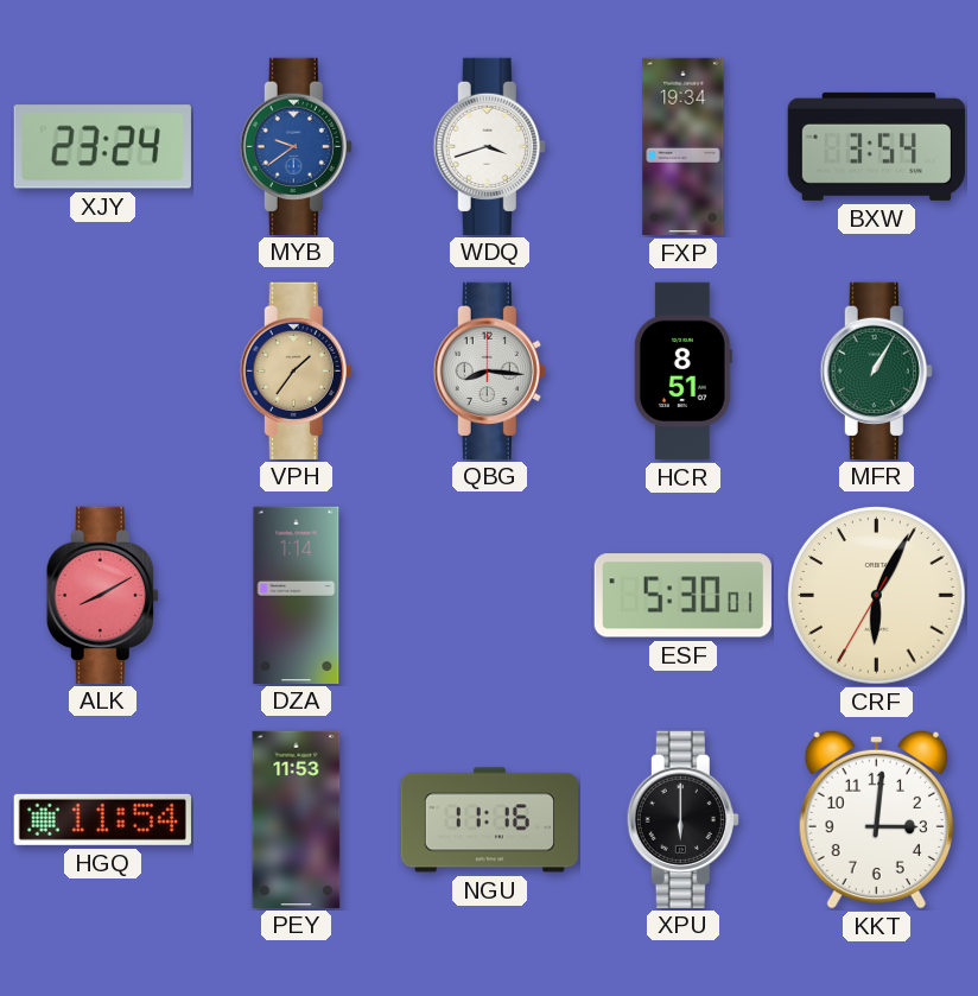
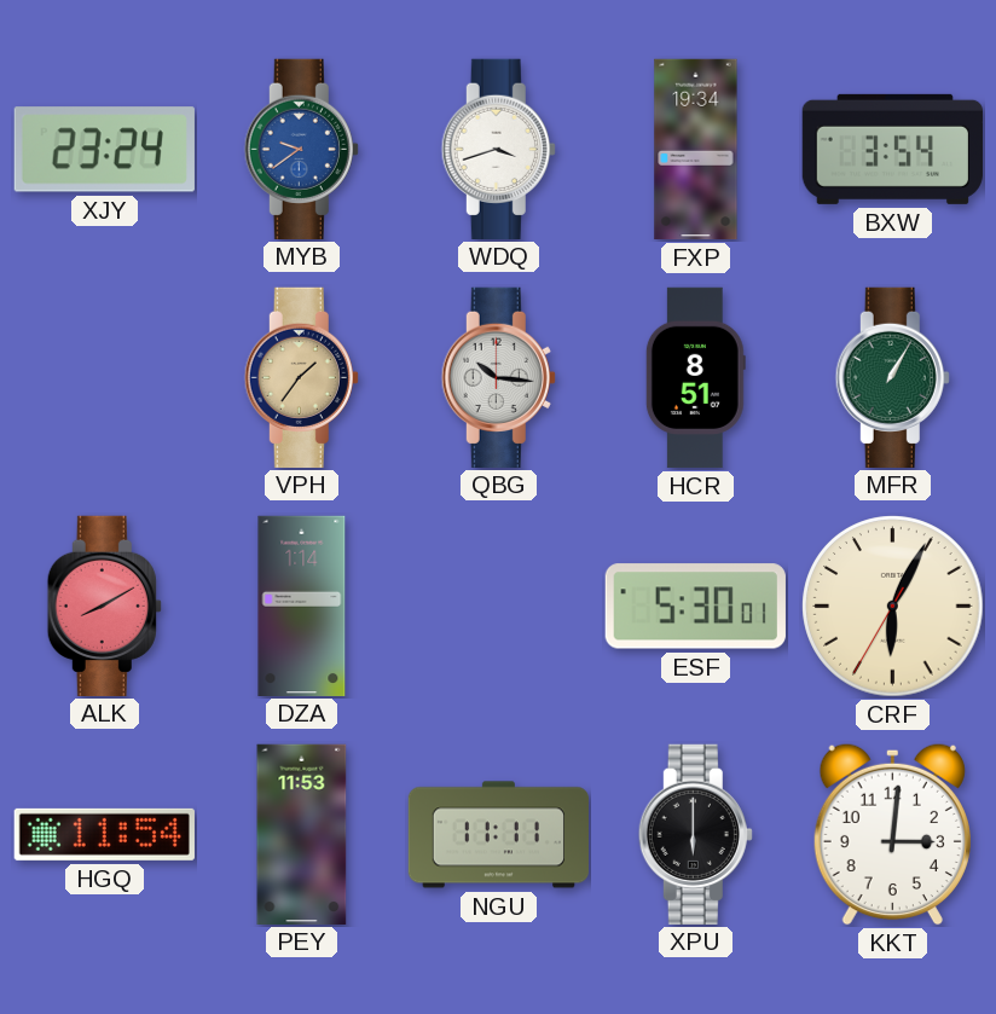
QBG: 8:16 -> 10:16
NGU: 11:16 -> 11:11
